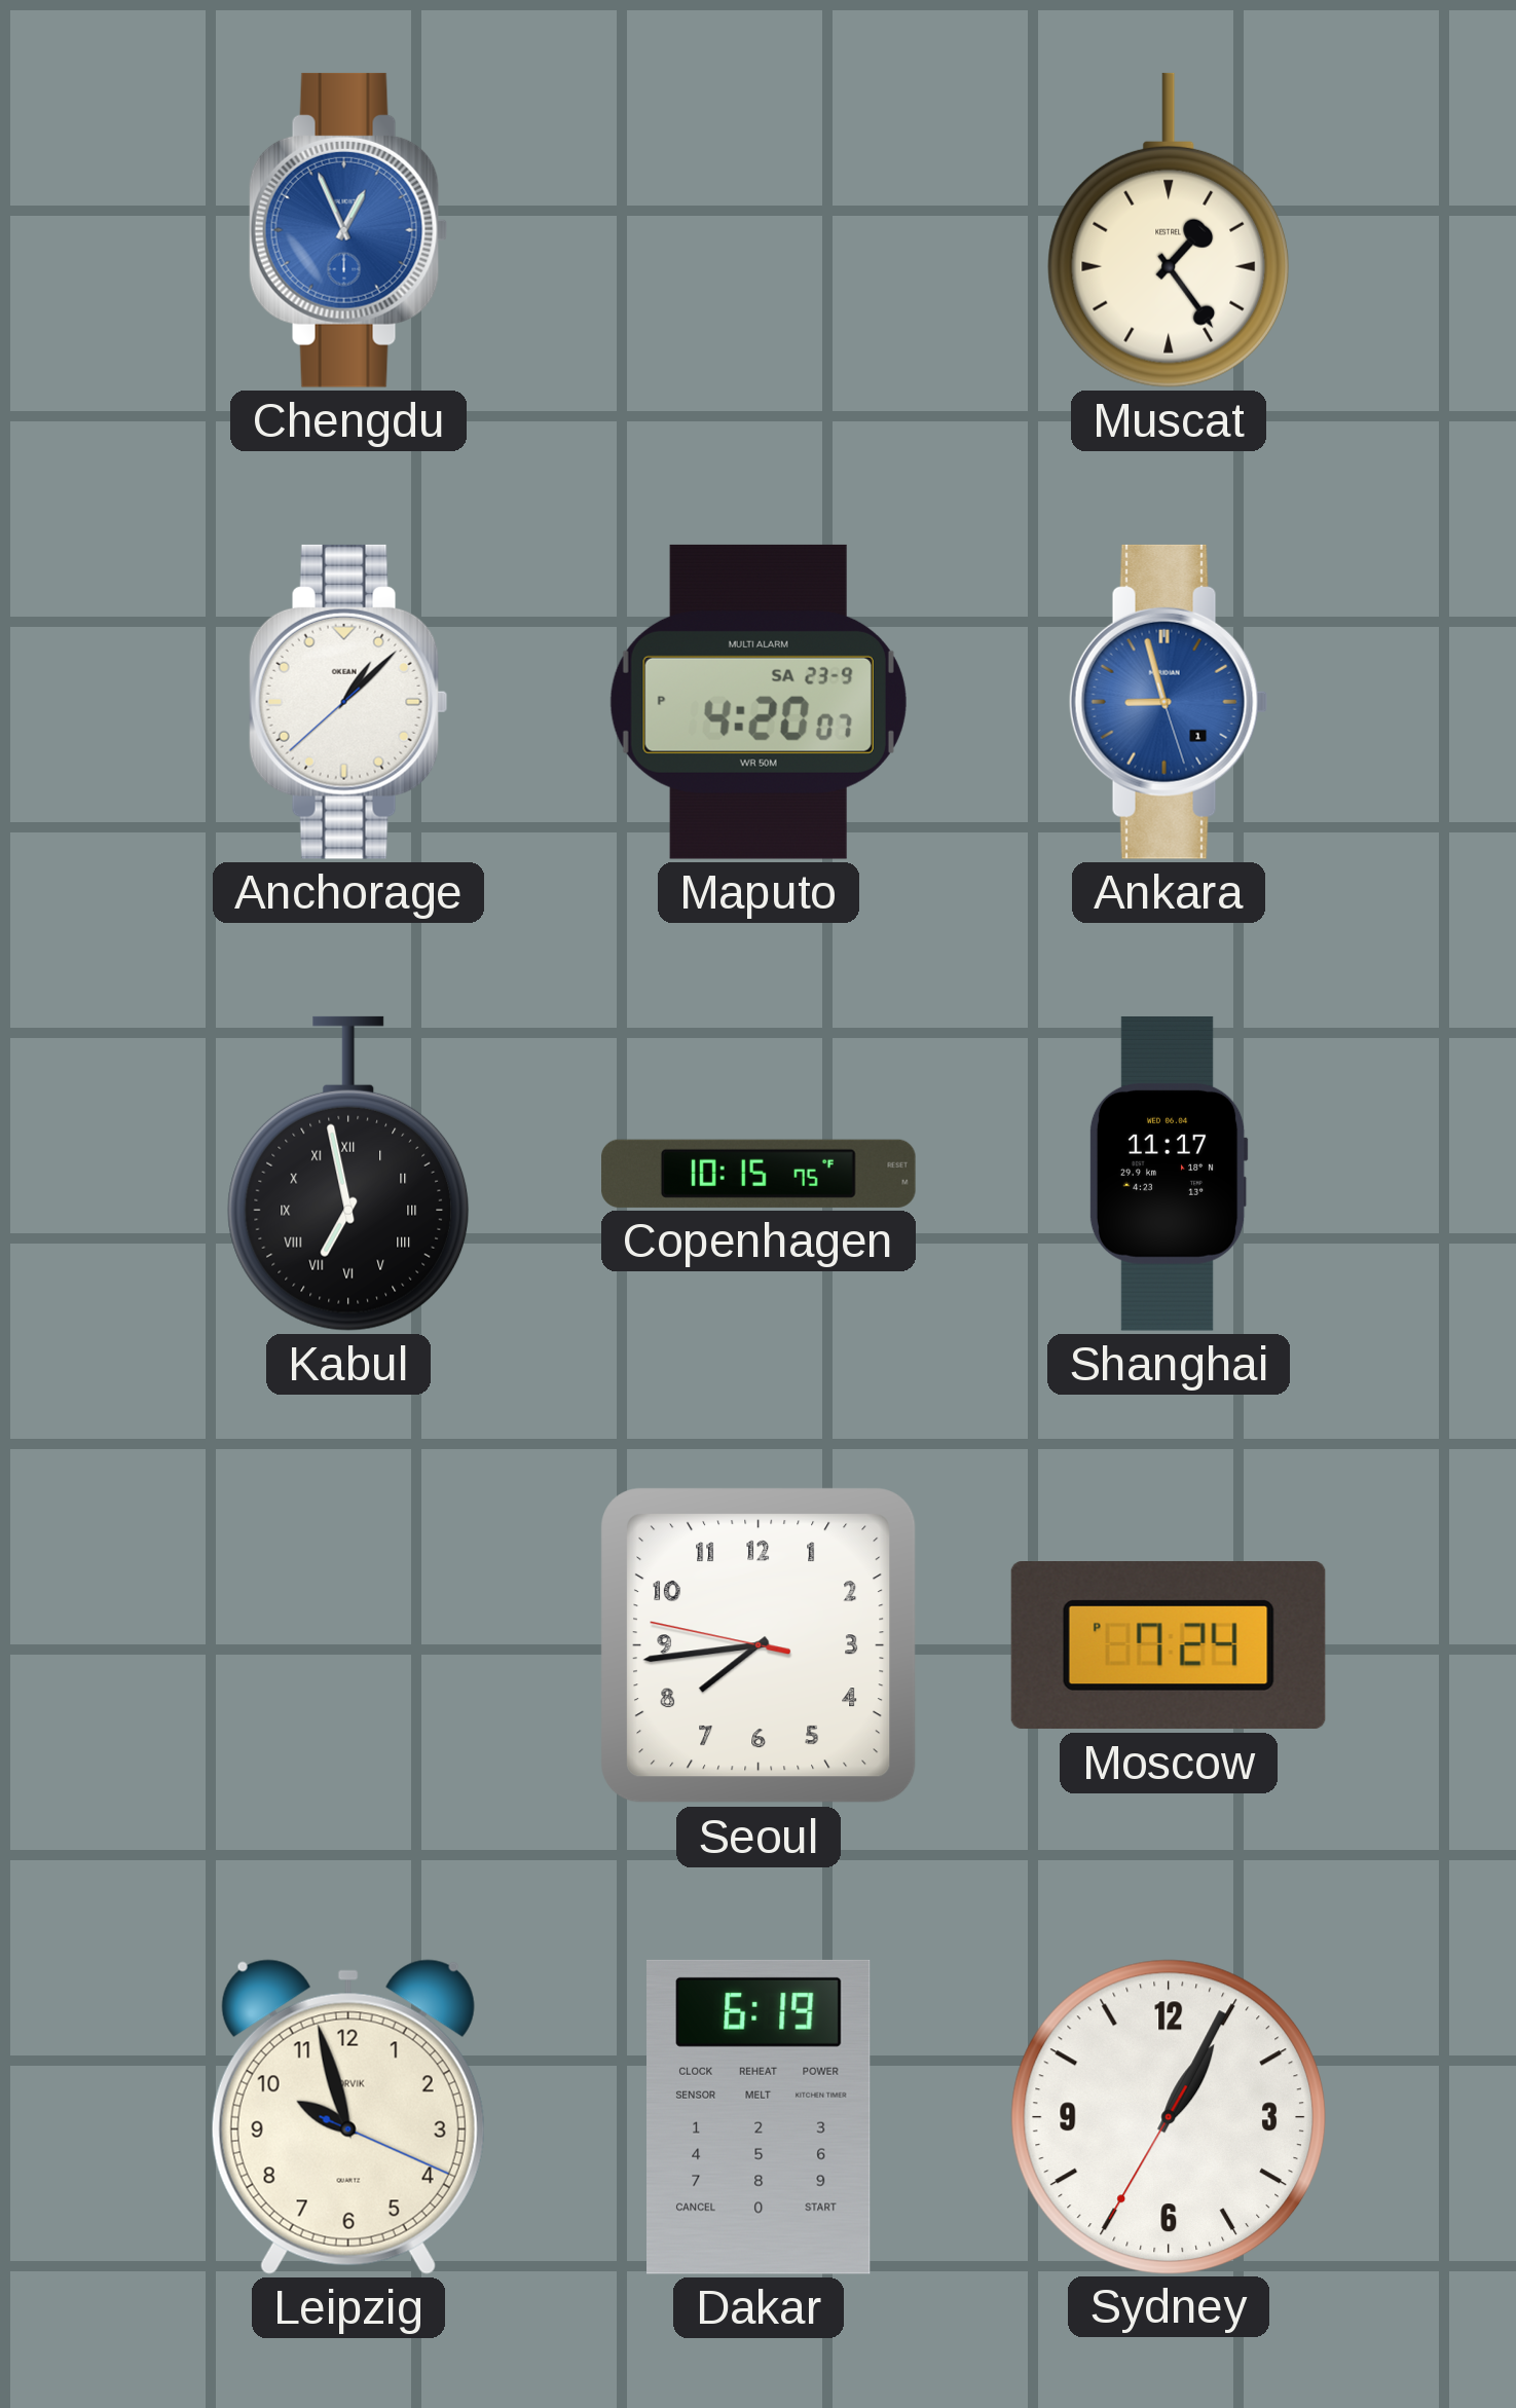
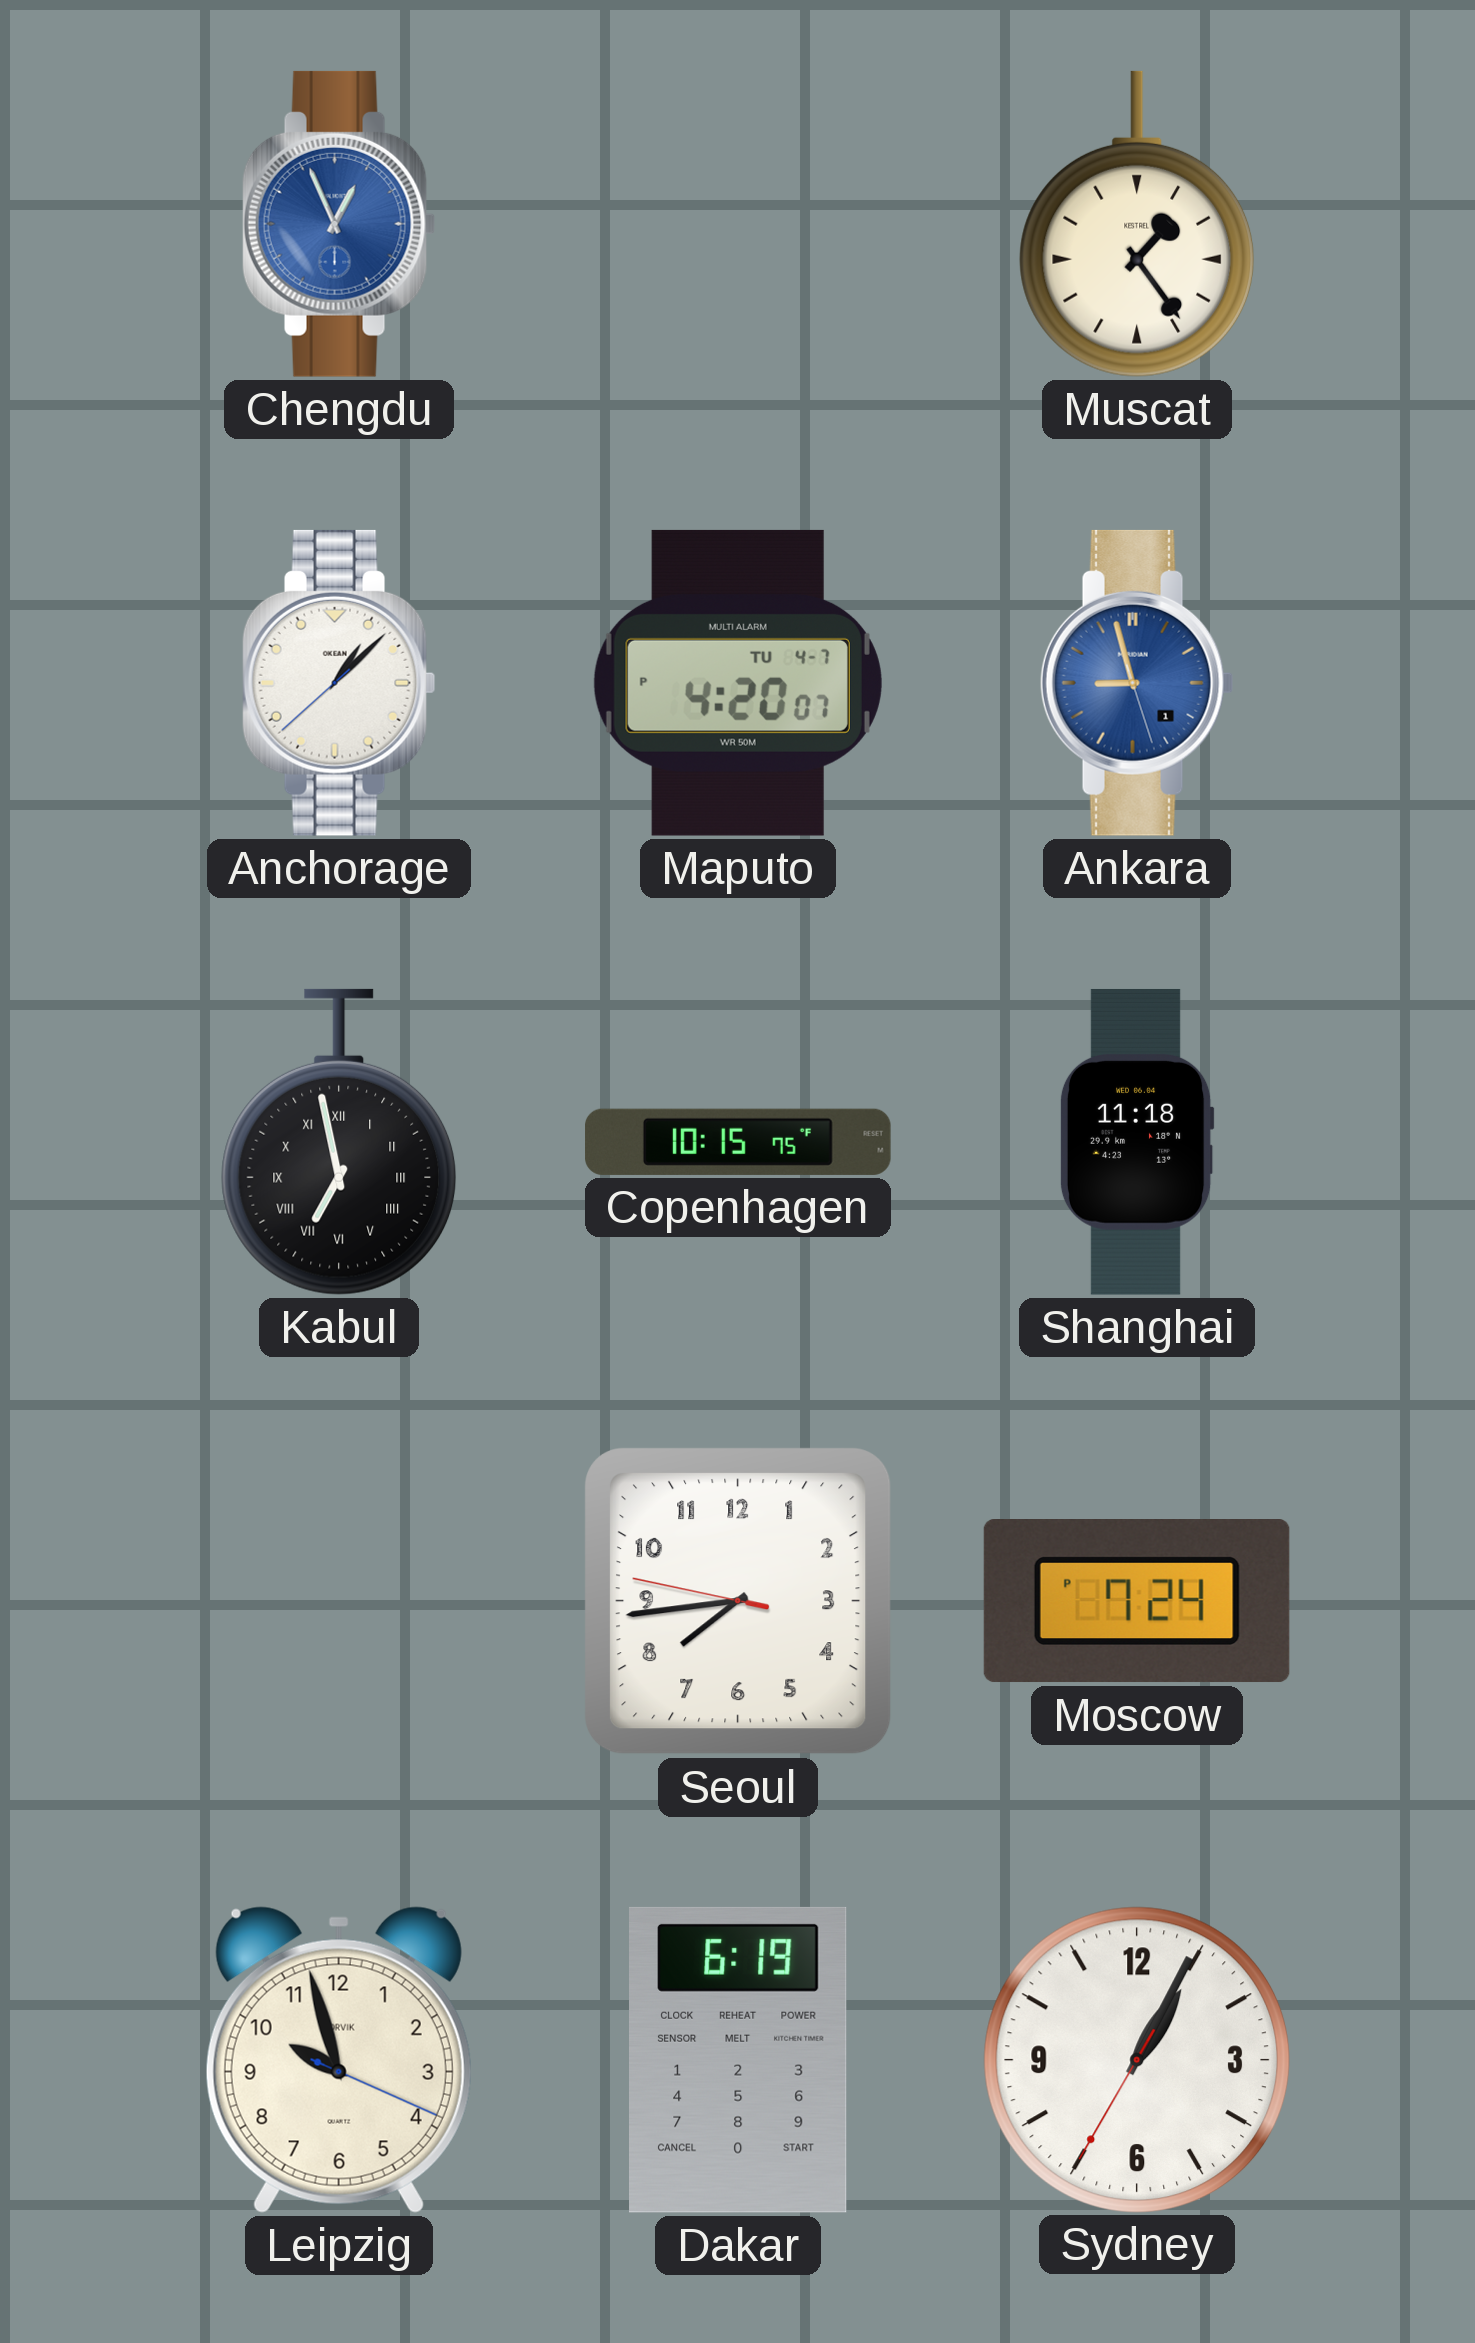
Maputo date: SA 23-9 -> TU 4-7
Shanghai: 11:17 -> 11:18
